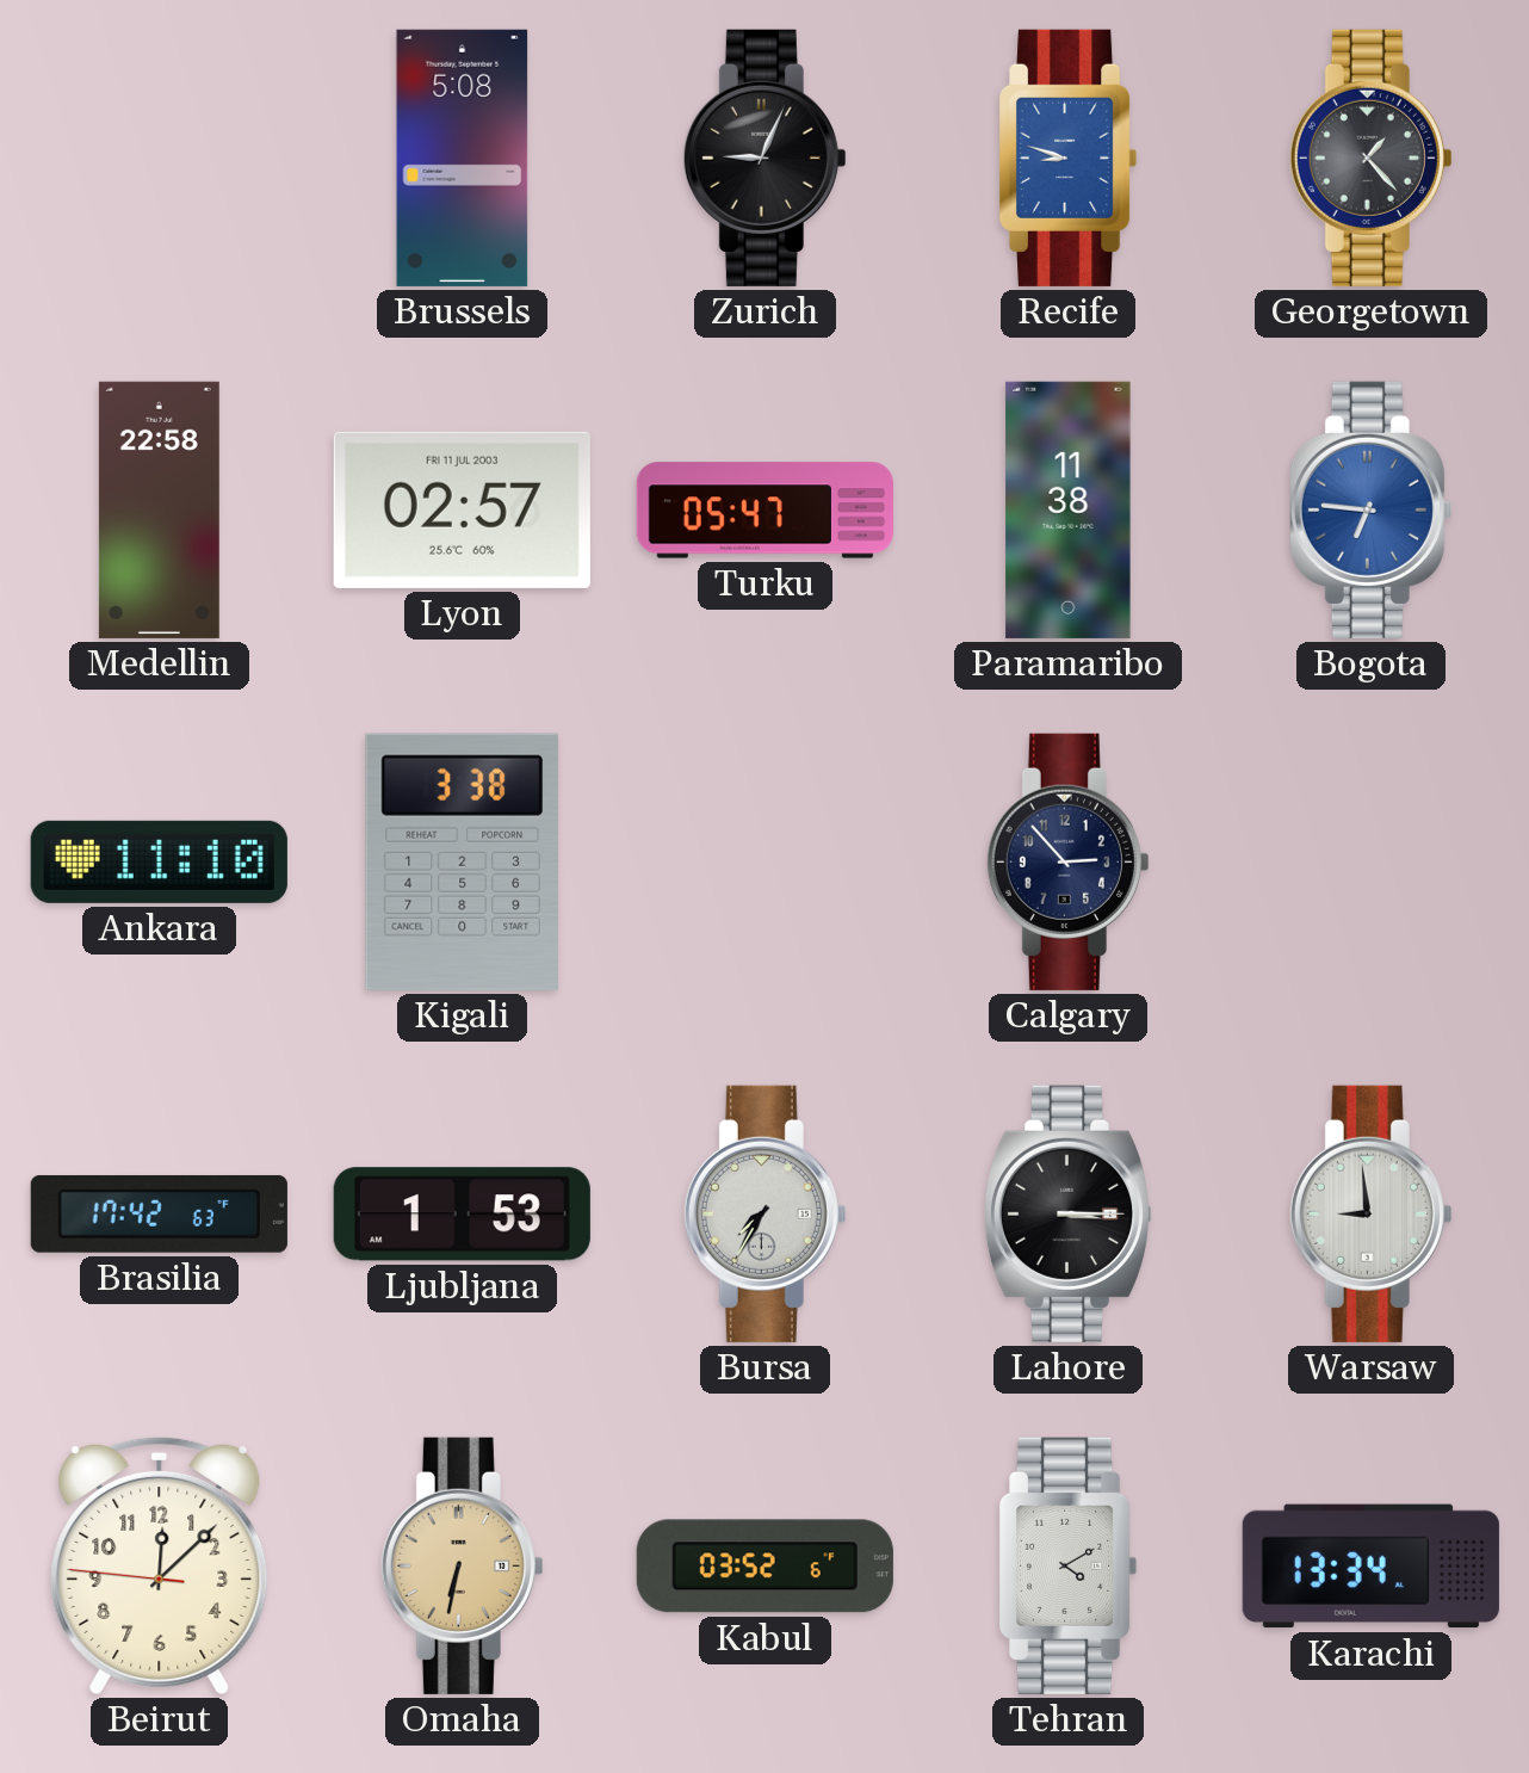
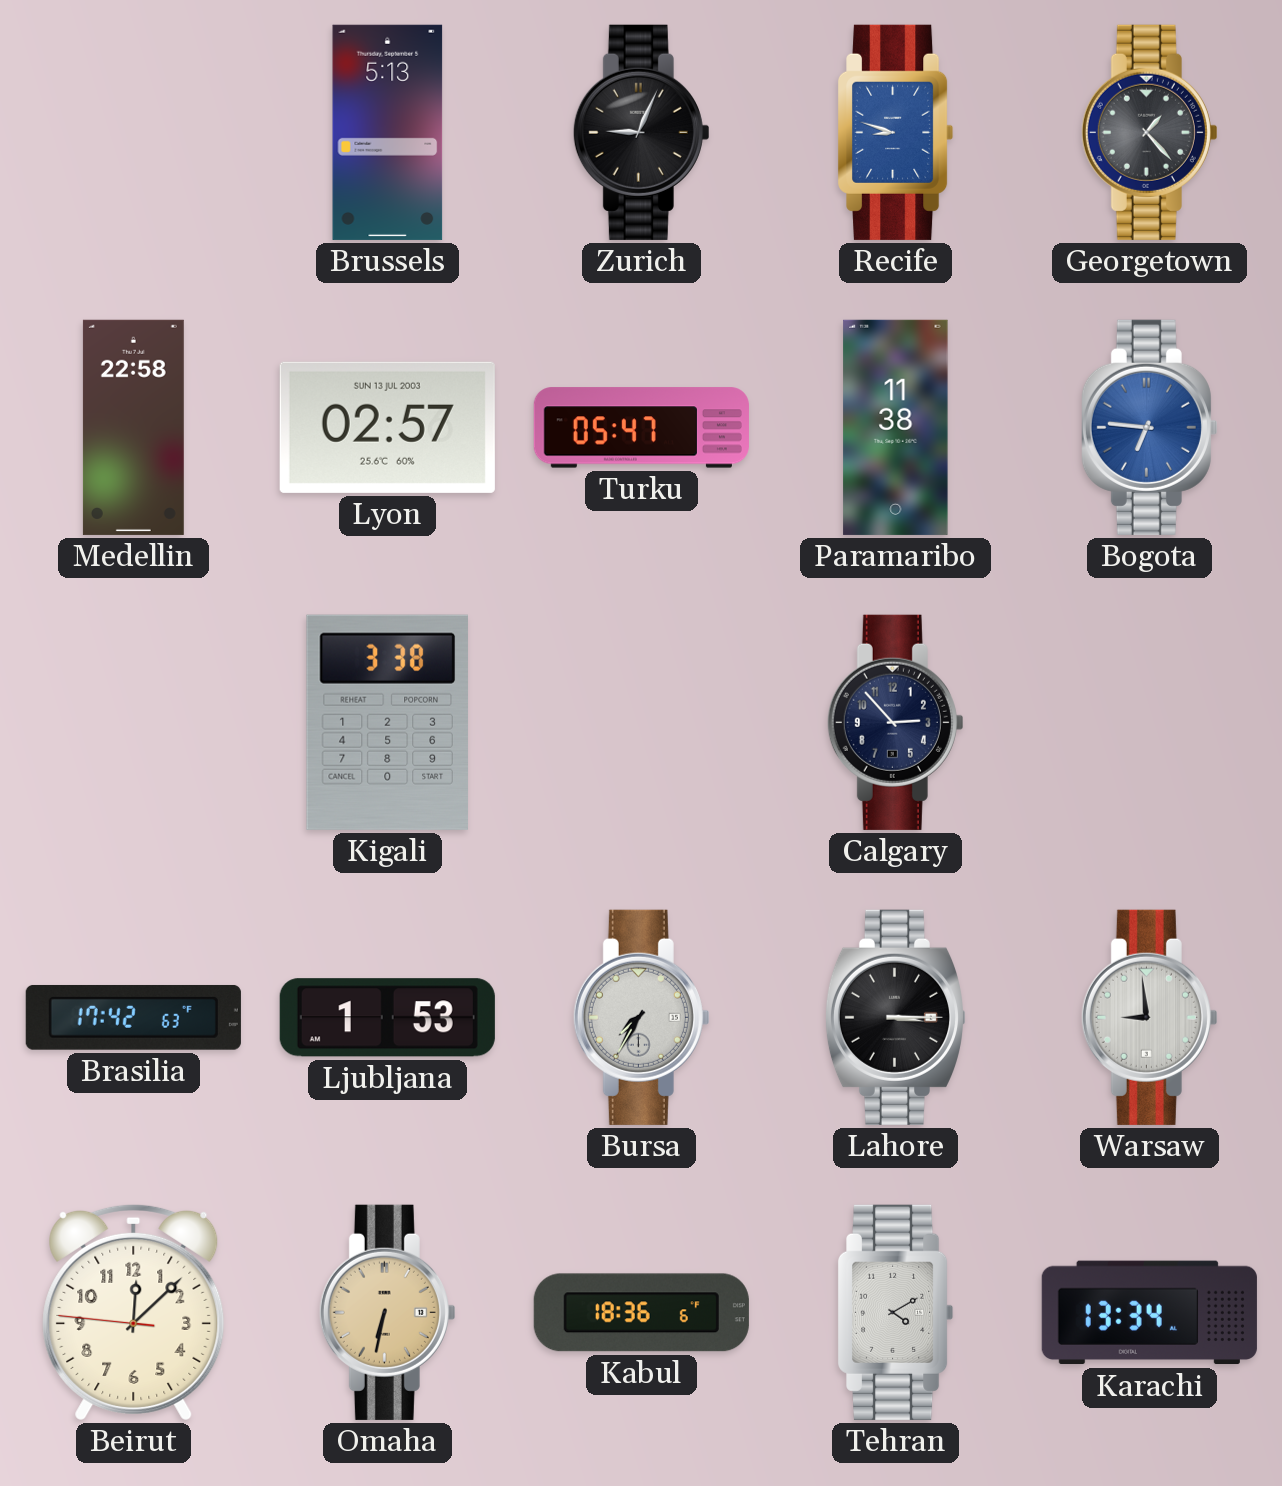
Brussels: 5:08 -> 5:13
Lyon date: FRI 11 JUL 2003 -> SUN 13 JUL 2003
Ankara: 11:10 -> none
Kabul: 03:52 -> 18:36
